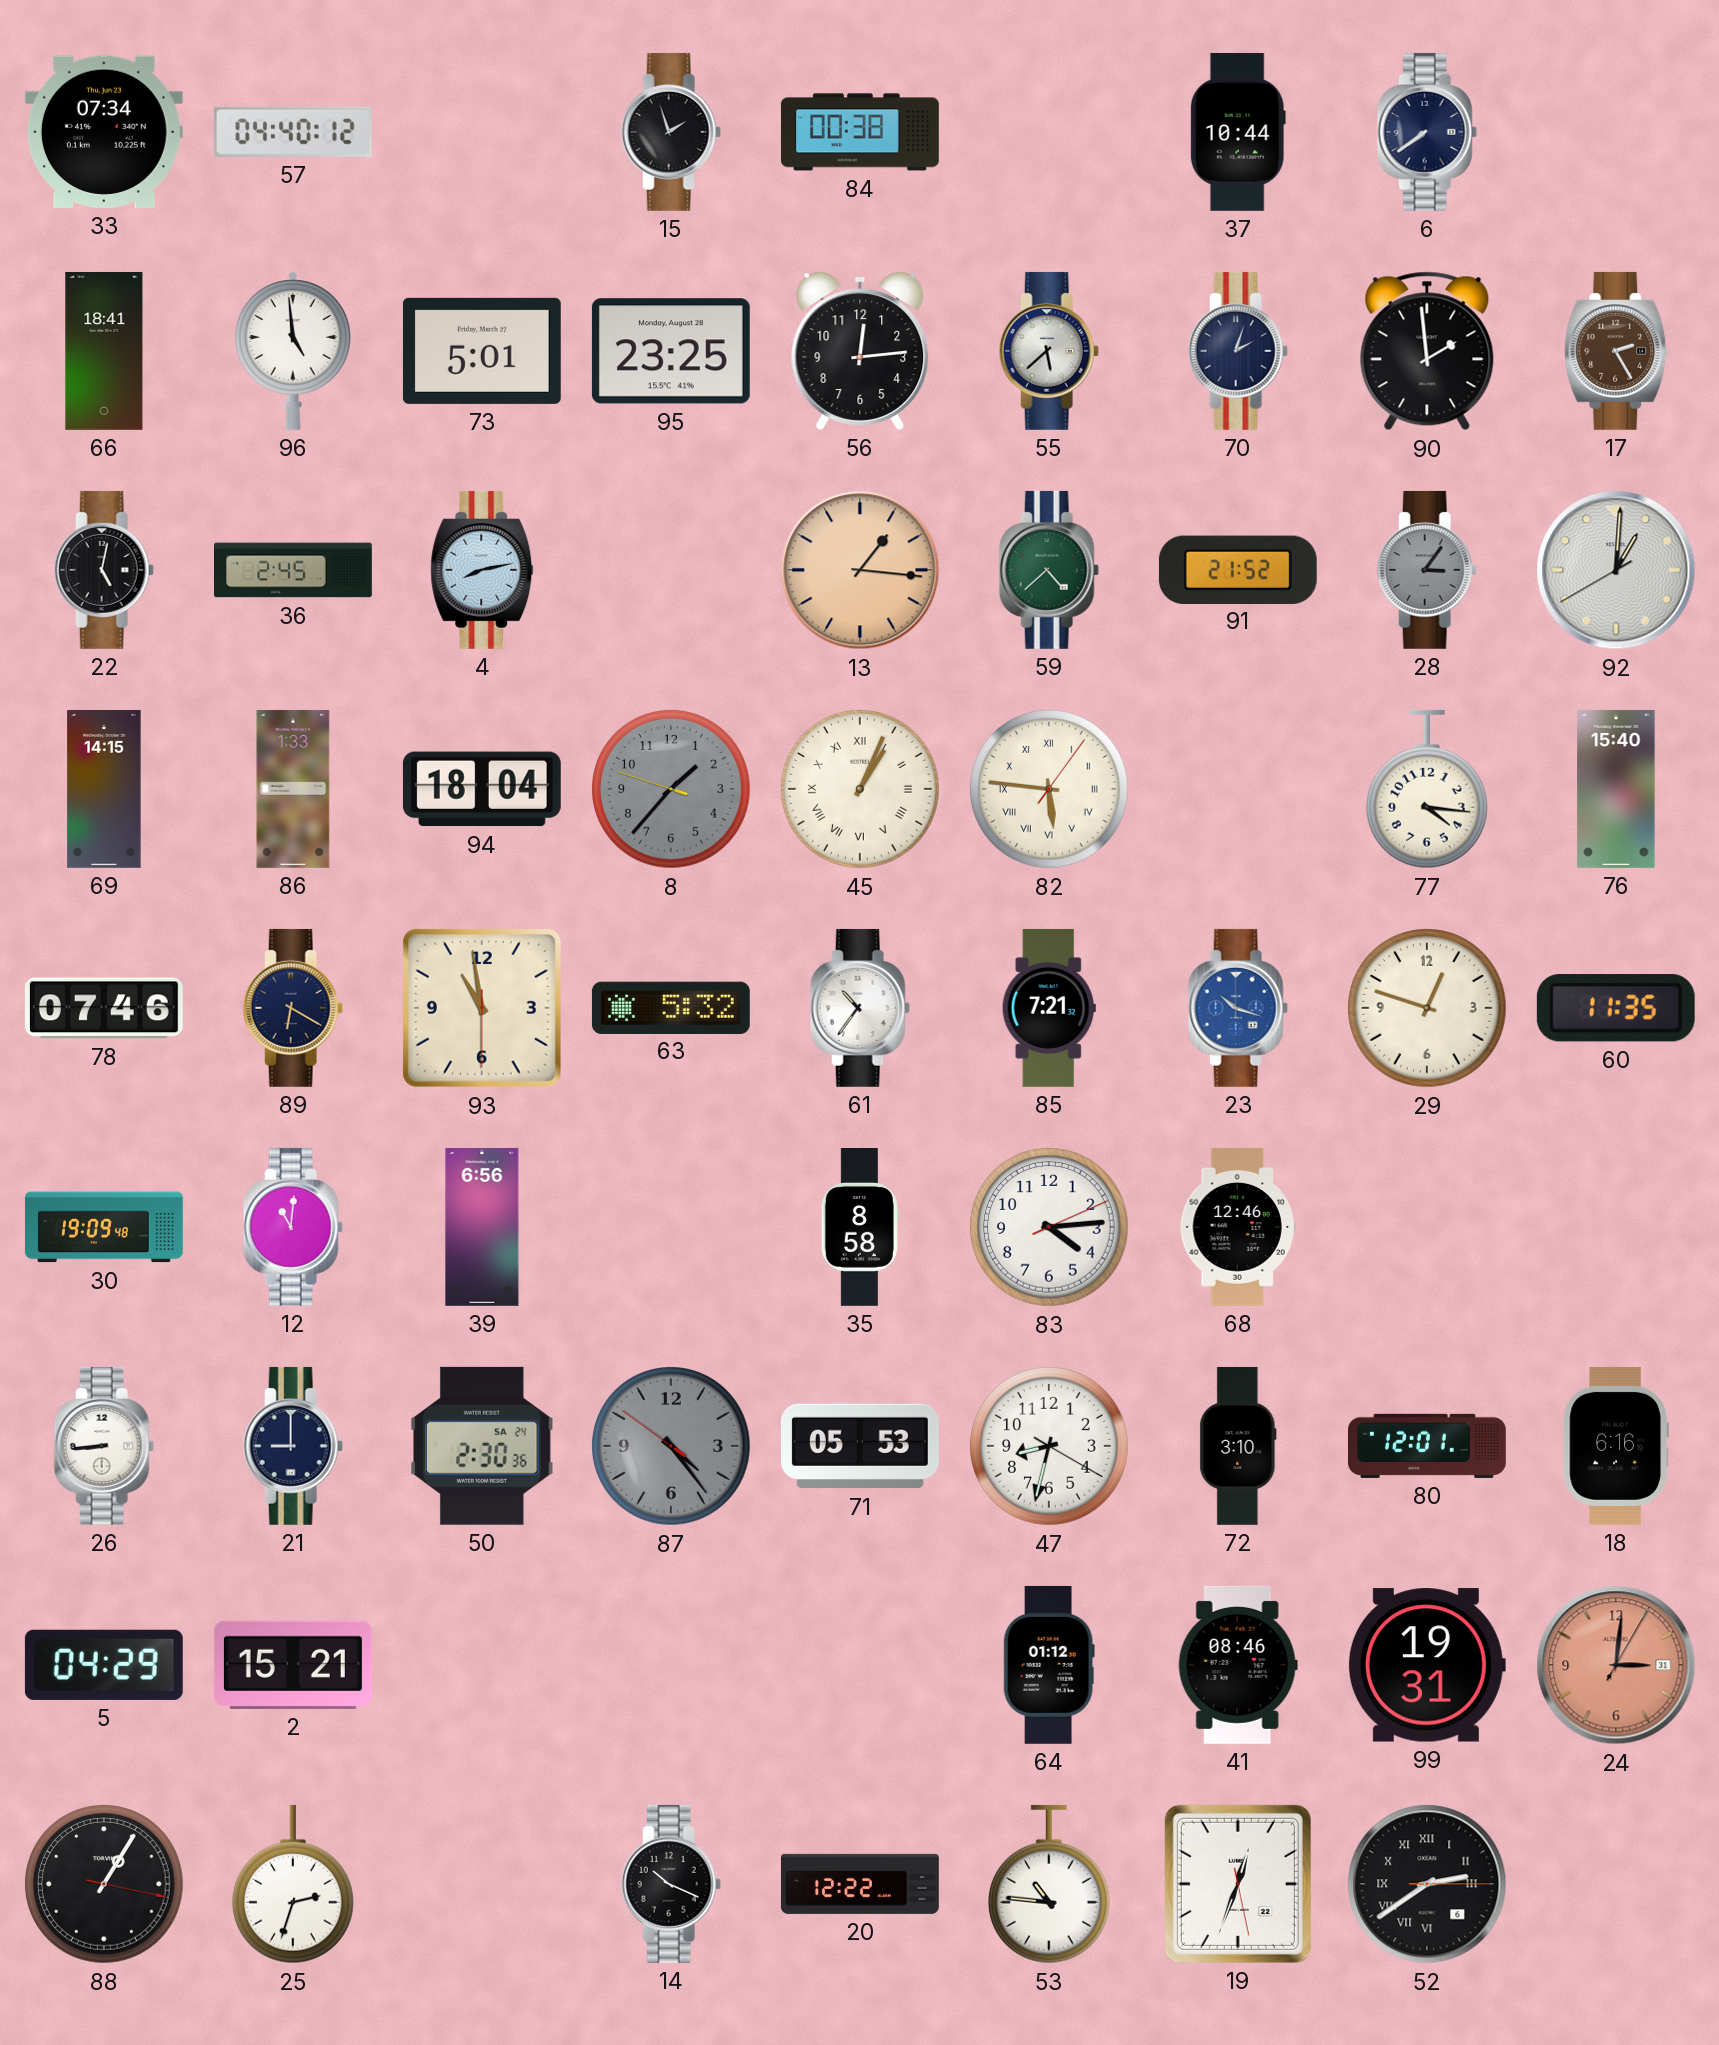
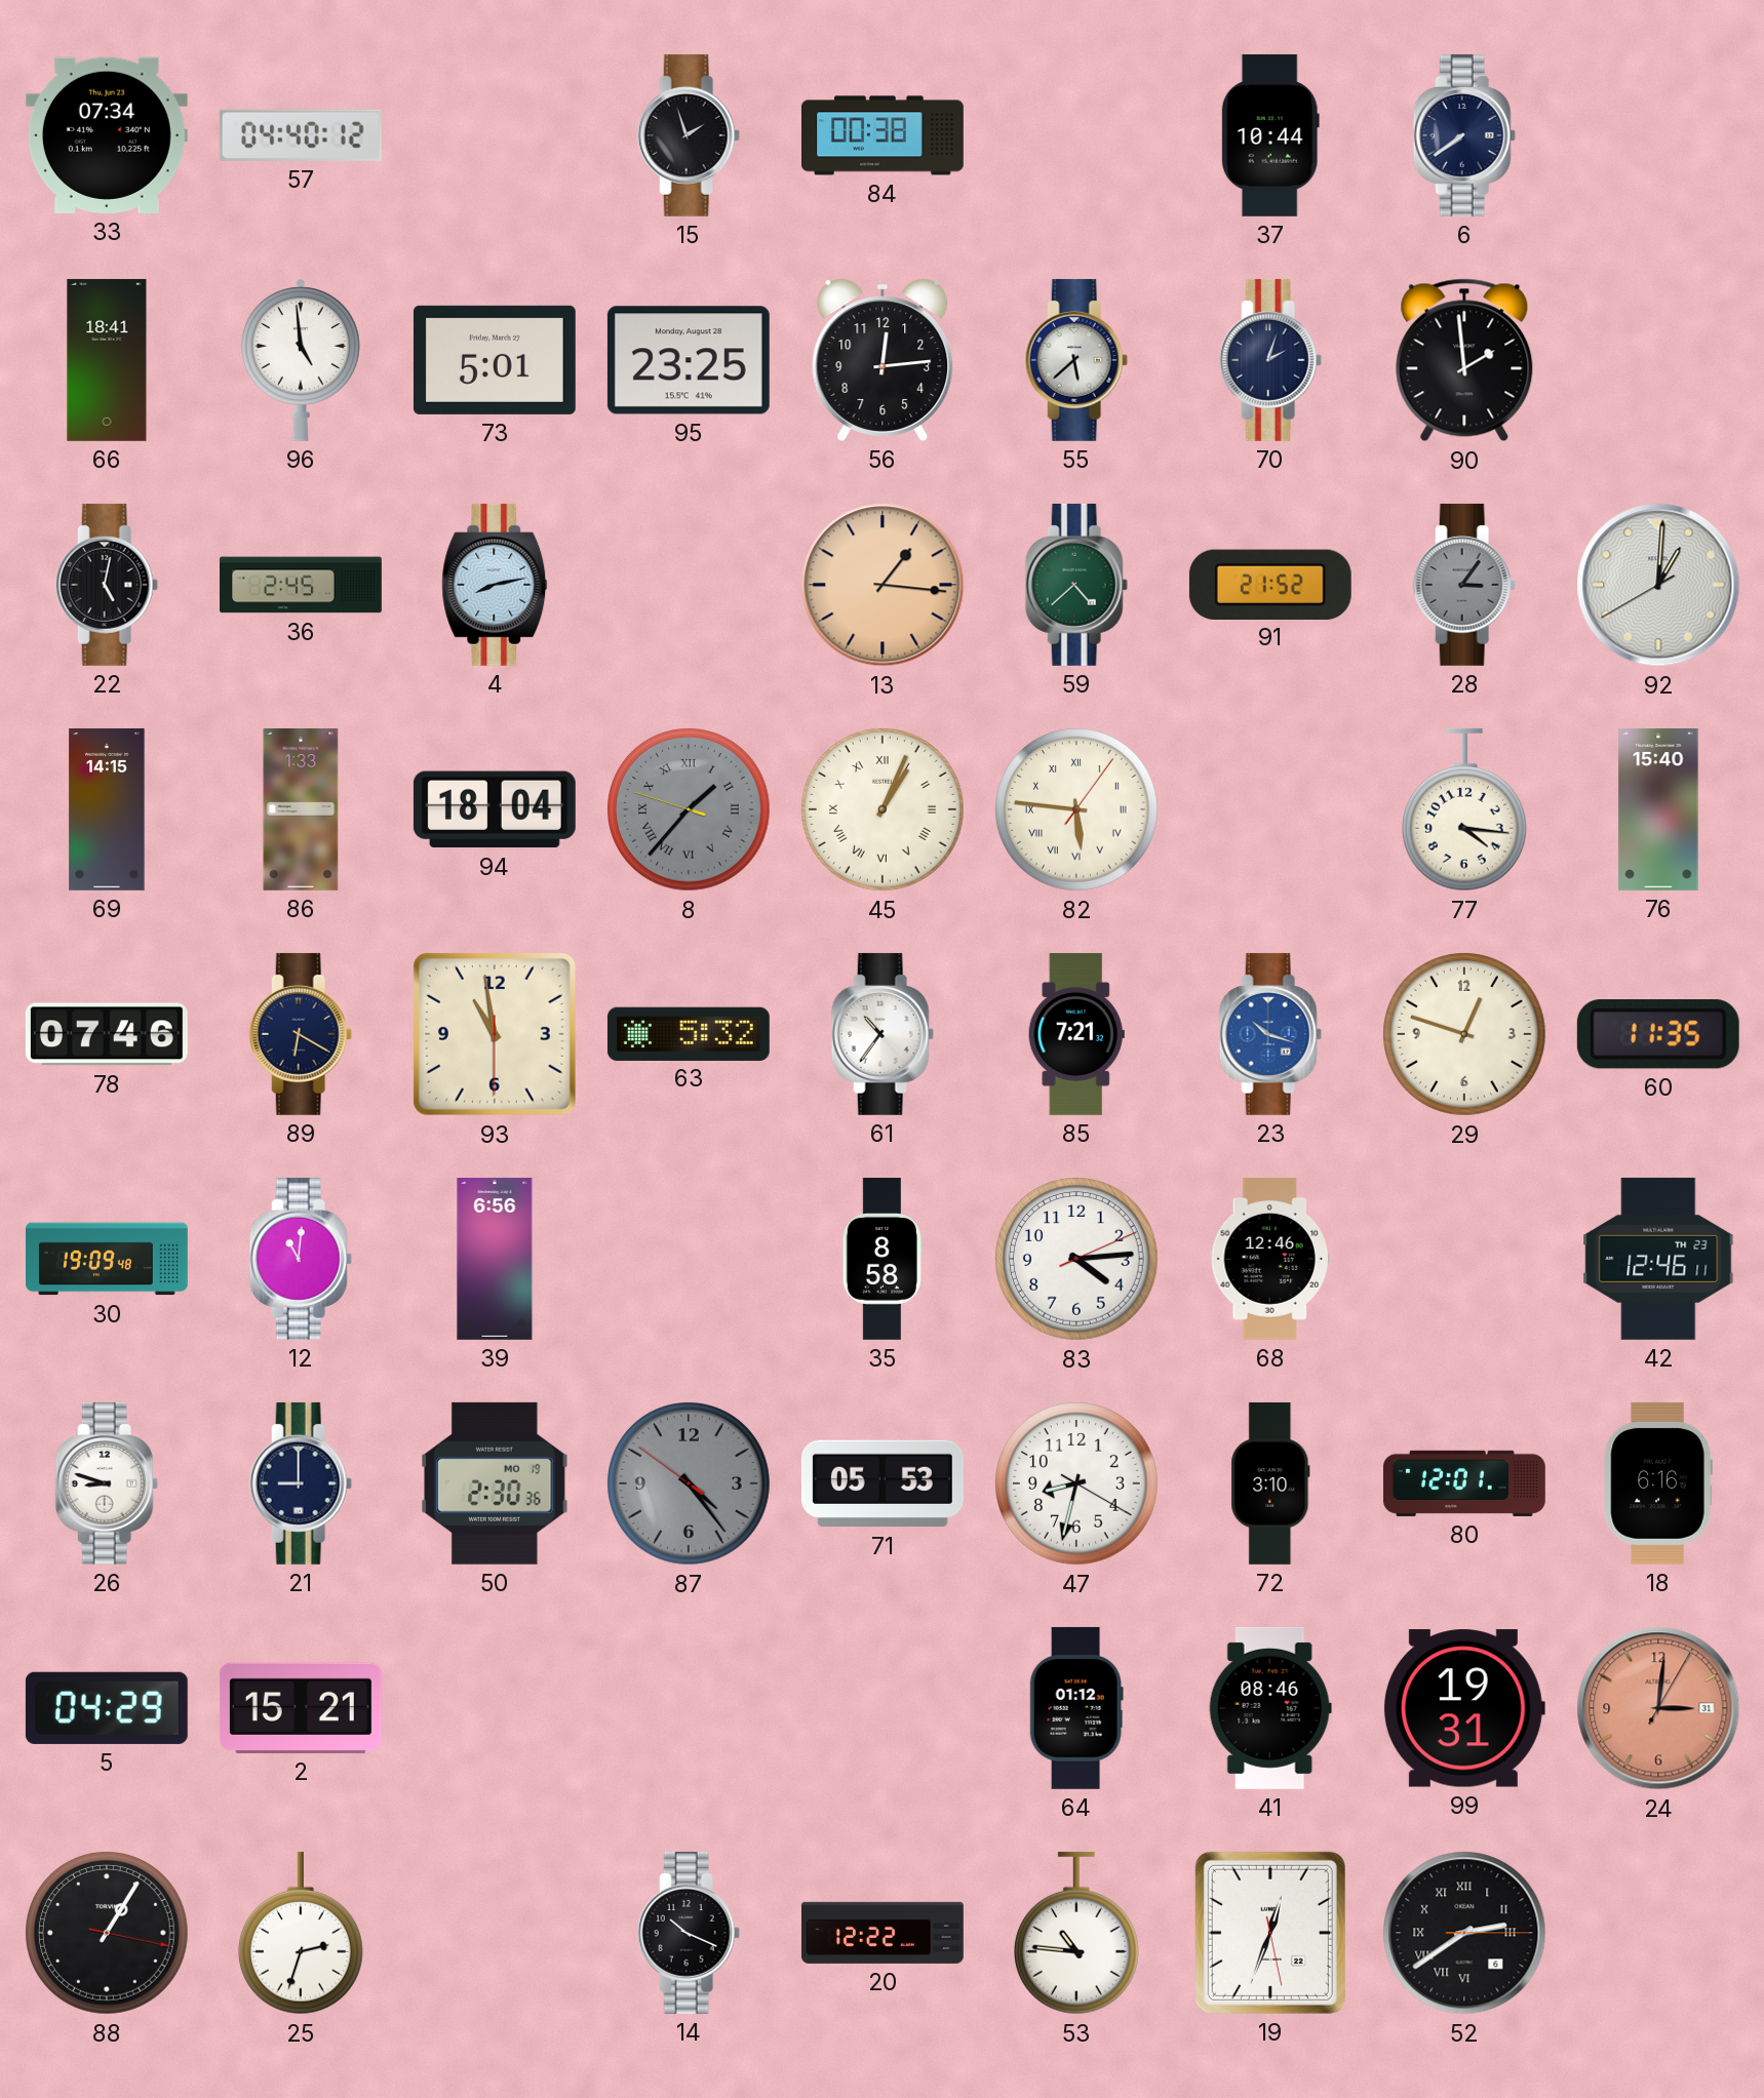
17: 2:25 -> none
8 numerals: Arabic -> Roman
42: none -> 12:46
26: 8:44 -> 8:48
50 date: SA 24 -> MO 19
